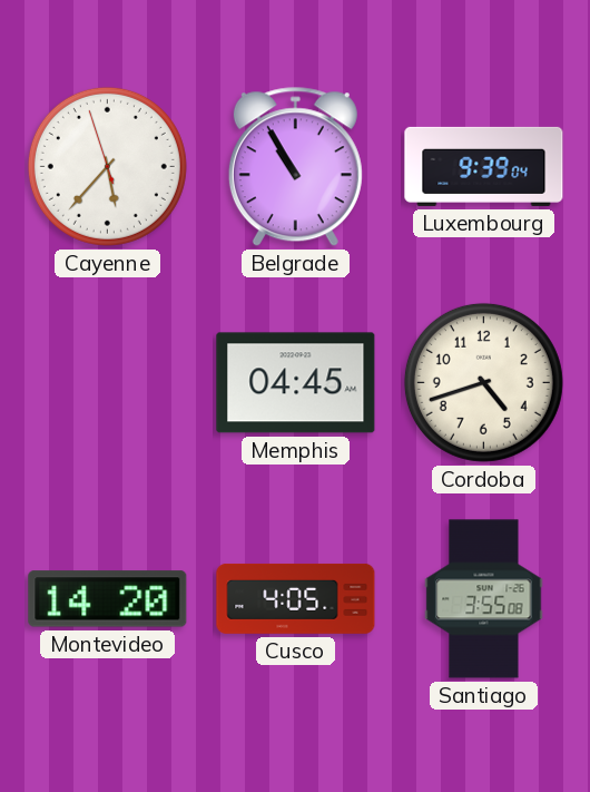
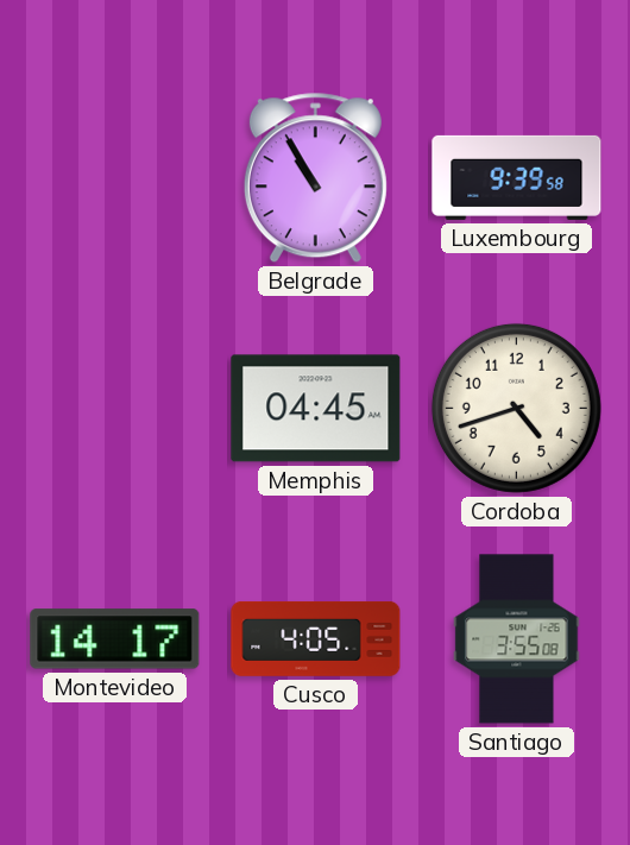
Cayenne: 5:36 -> none
Luxembourg: 9:39:04 -> 9:39:58
Montevideo: 14:20 -> 14:17
